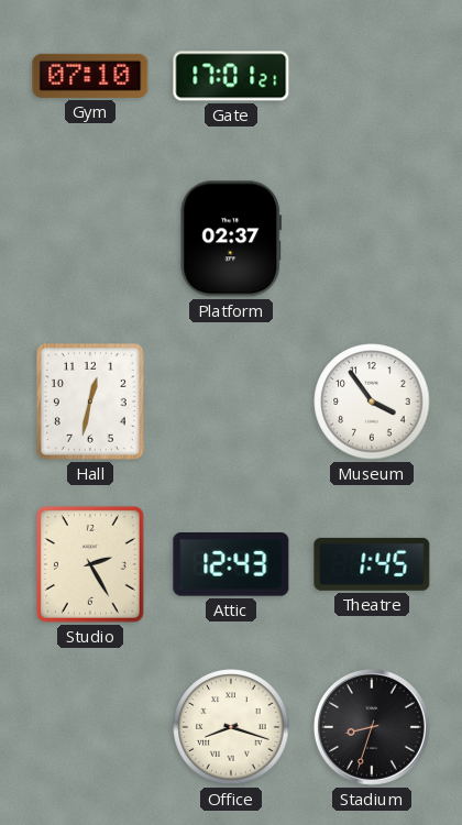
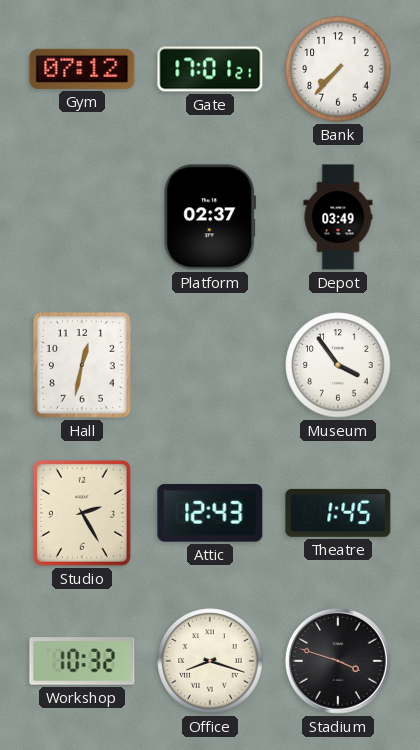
Gym: 07:10 -> 07:12
Bank: none -> 7:37
Depot: none -> 03:49
Workshop: none -> 10:32
Stadium: 8:33 -> 3:48
